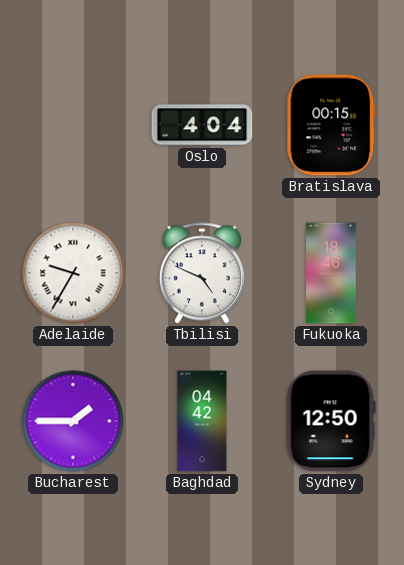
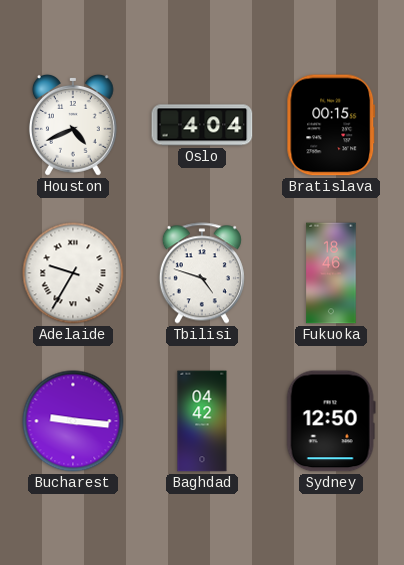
Houston: none -> 4:41
Tbilisi: 4:49 -> 4:48
Bucharest: 1:45 -> 9:16
